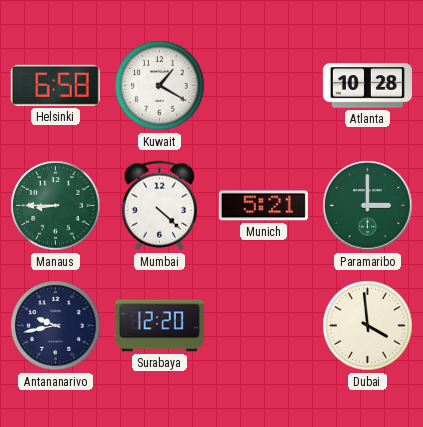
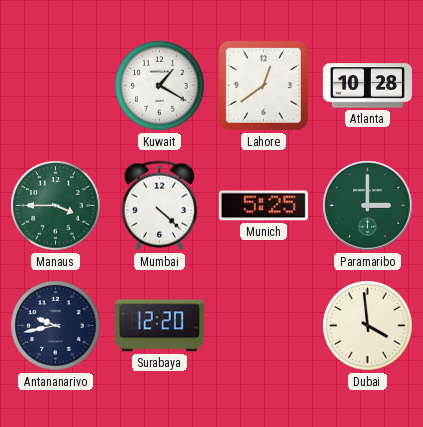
Helsinki: 6:58 -> none
Lahore: none -> 12:39
Manaus: 8:45 -> 3:45
Munich: 5:21 -> 5:25
